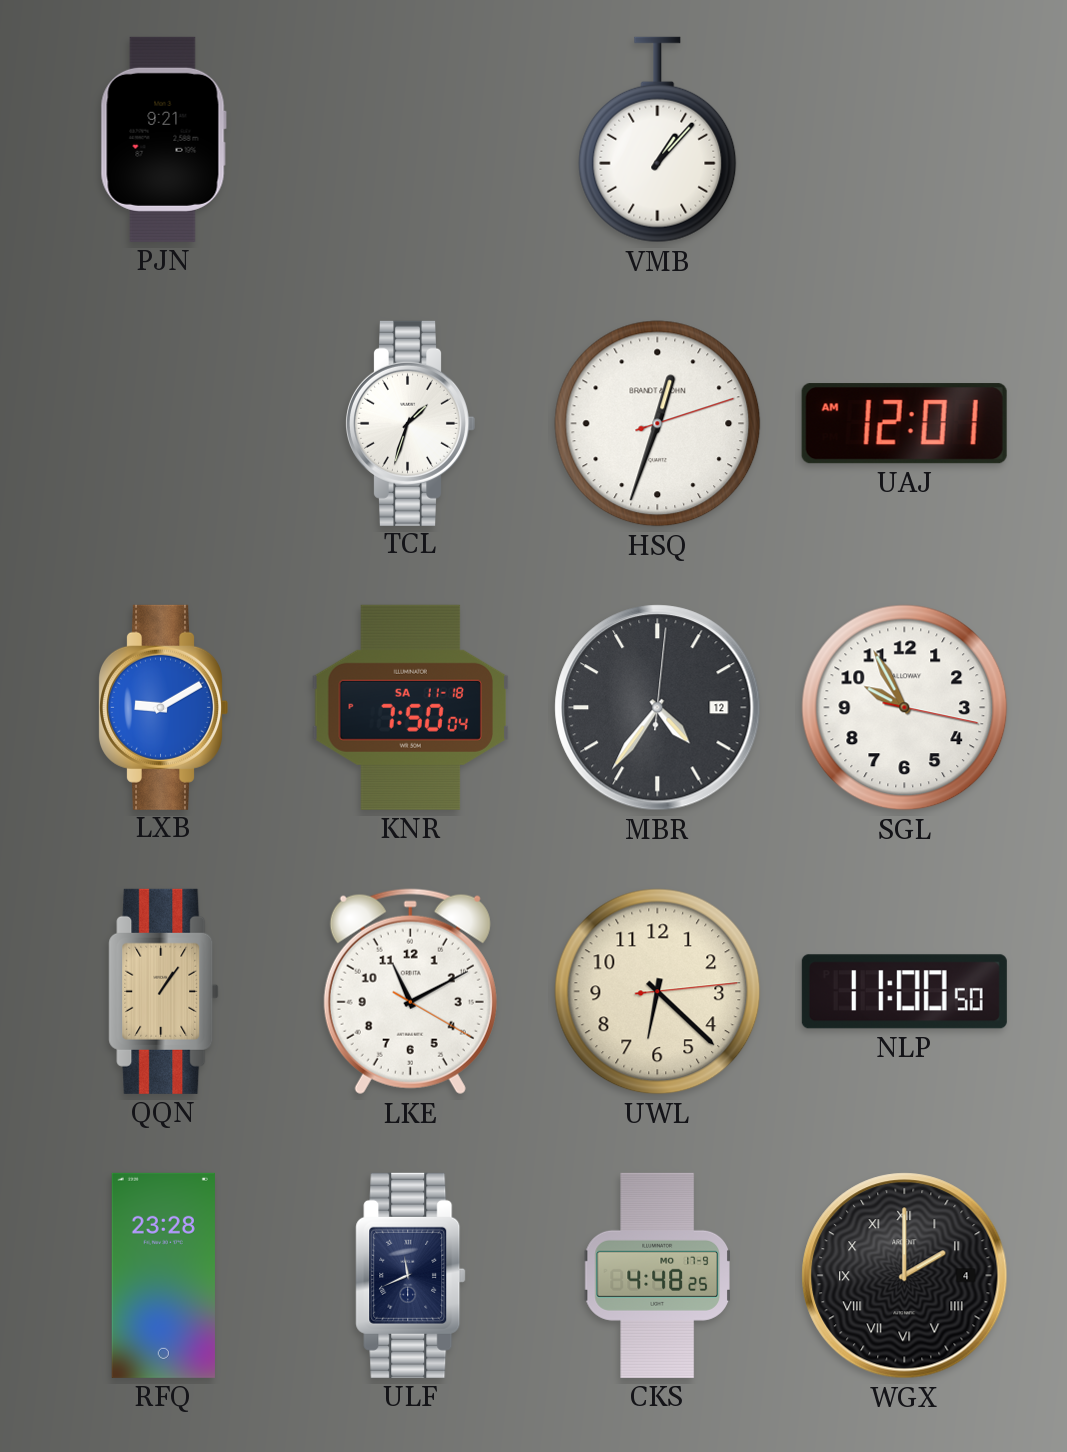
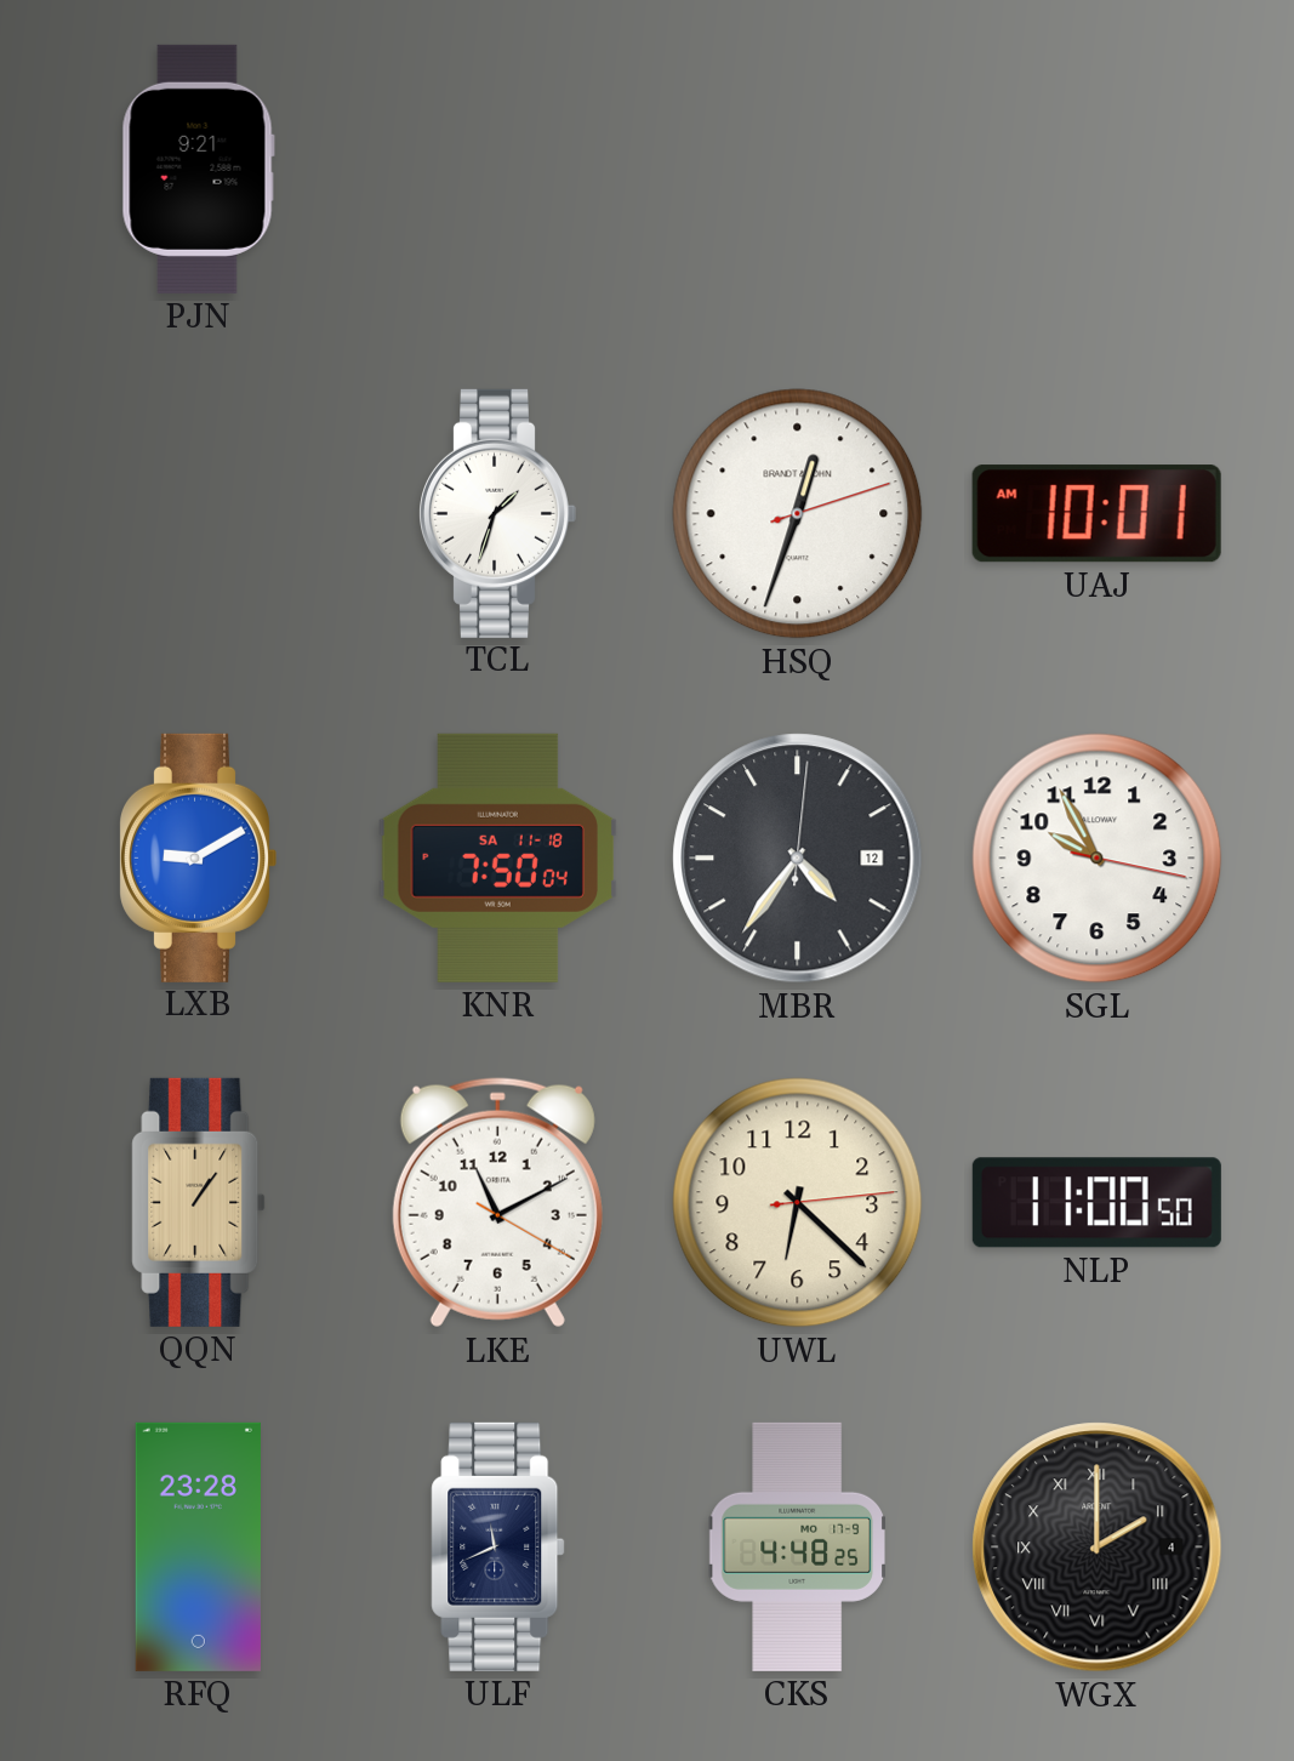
VMB: 1:07 -> none
UAJ: 12:01 -> 10:01
